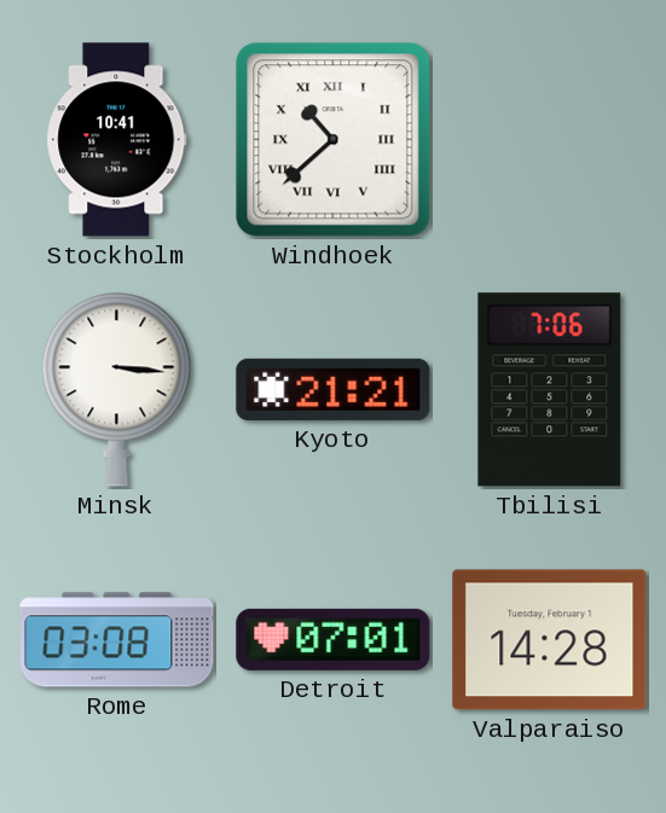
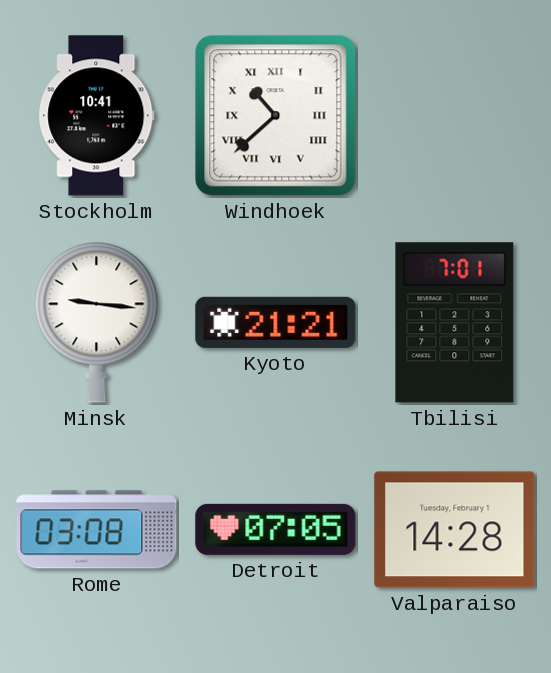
Minsk: 3:16 -> 9:16
Tbilisi: 7:06 -> 7:01
Detroit: 07:01 -> 07:05
